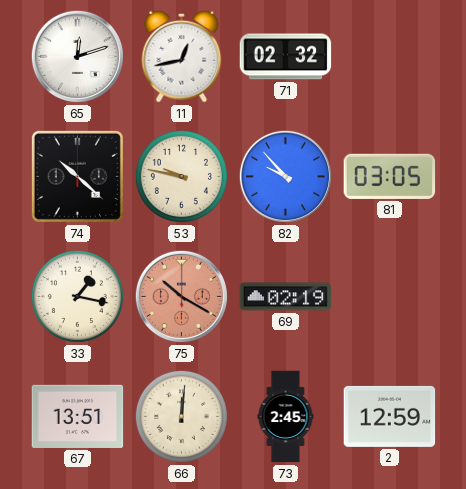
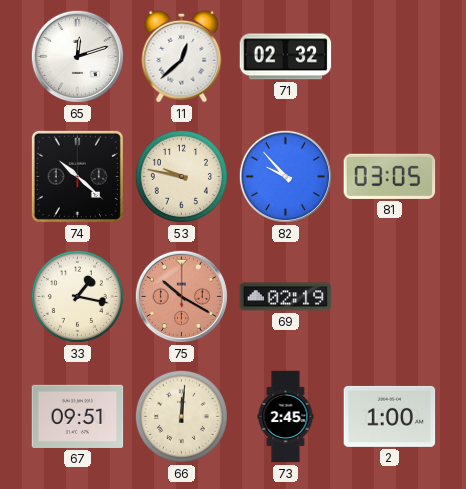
11: 12:43 -> 12:38
67: 13:51 -> 09:51
2: 12:59 -> 1:00
